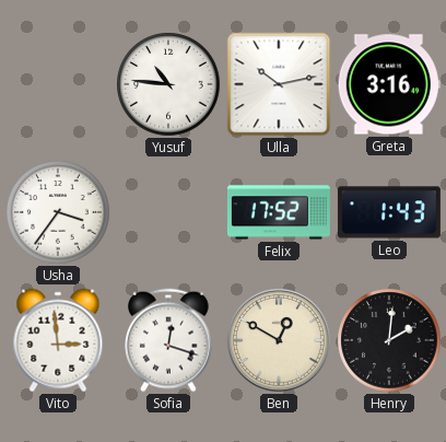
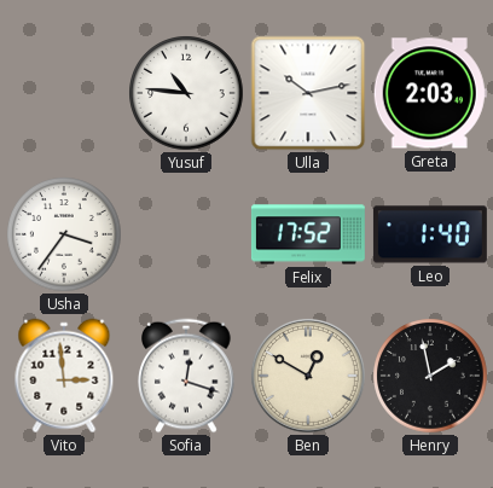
Greta: 3:16 -> 2:03
Leo: 1:43 -> 1:40
Henry: 2:01 -> 1:58
